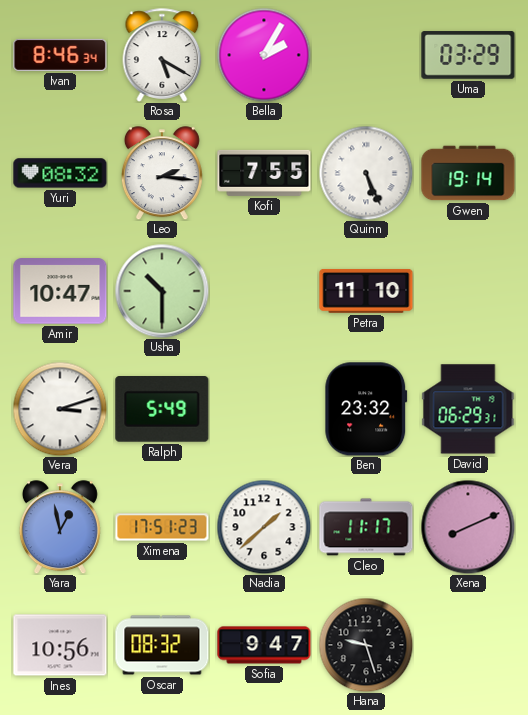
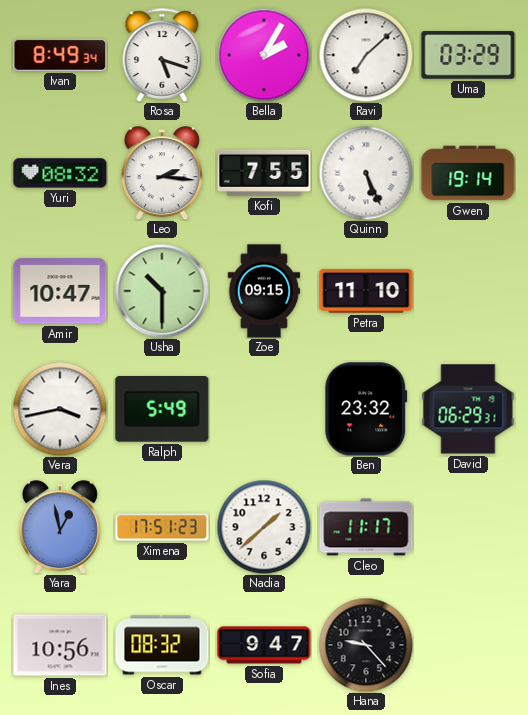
Ivan: 8:46 -> 8:49
Rosa: 5:20 -> 5:18
Ravi: none -> 7:08
Zoe: none -> 09:15
Vera: 3:12 -> 3:43
Xena: 8:11 -> none
Hana: 9:27 -> 9:23
